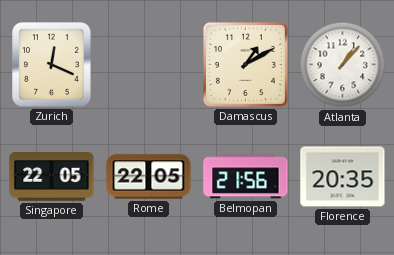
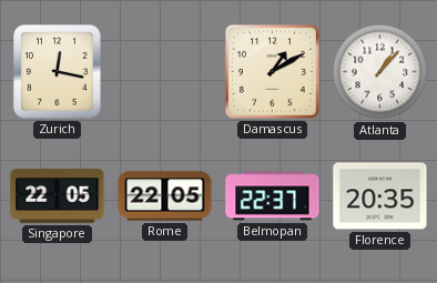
Zurich: 12:19 -> 12:17
Belmopan: 21:56 -> 22:37
